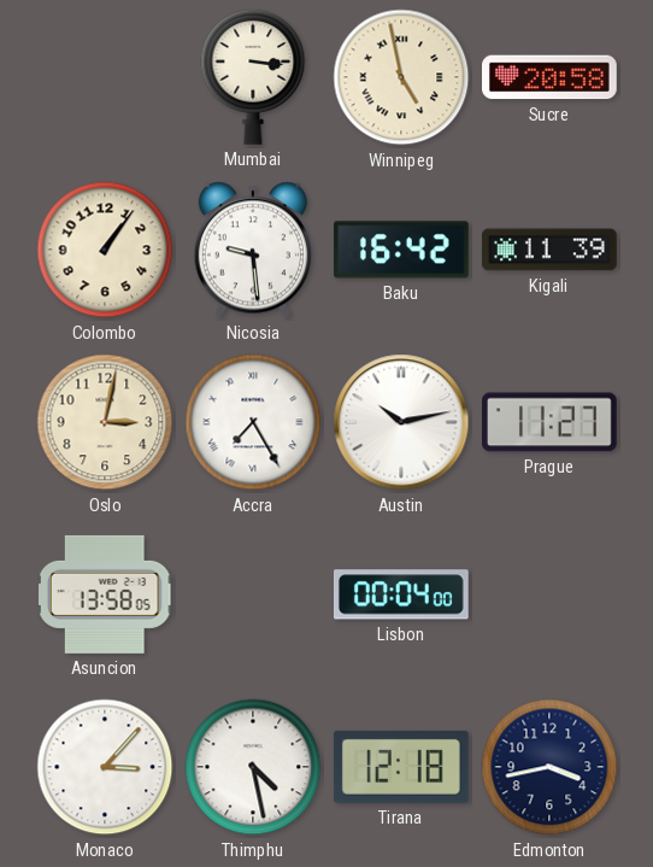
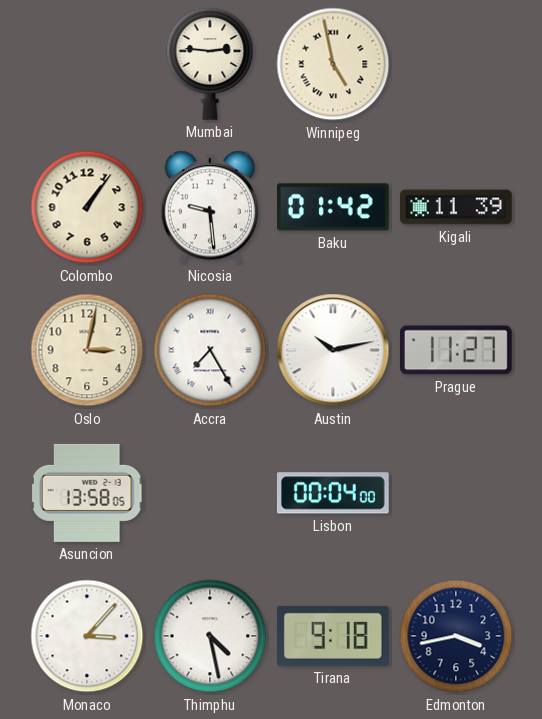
Mumbai: 3:16 -> 2:46
Sucre: 20:58 -> none
Baku: 16:42 -> 01:42
Tirana: 12:18 -> 9:18
